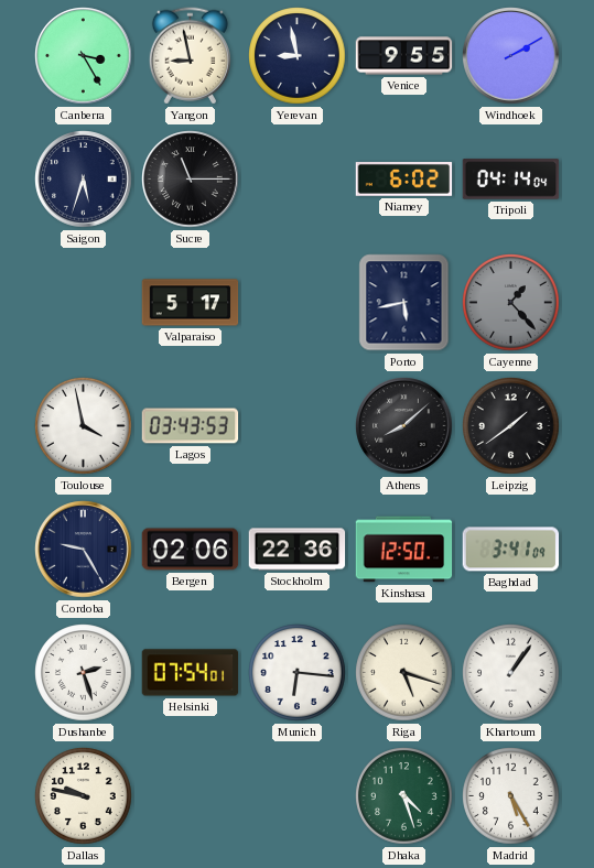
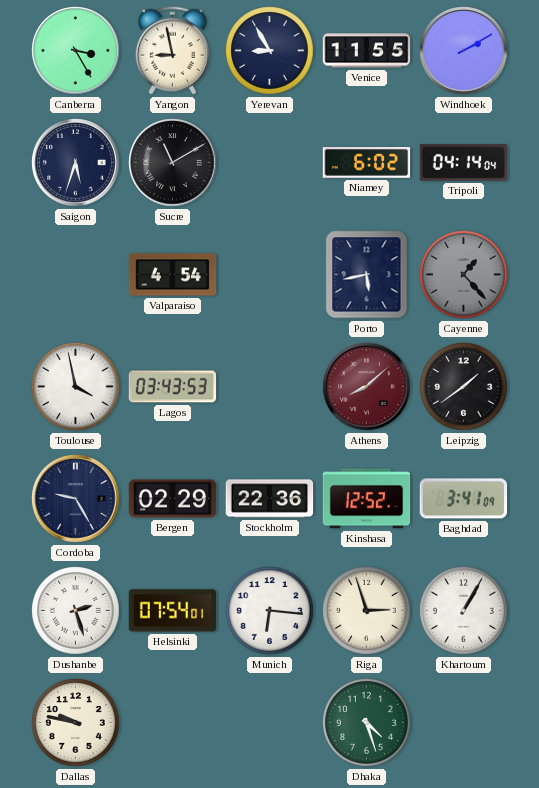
Yerevan: 8:58 -> 8:55
Venice: 9:55 -> 11:55
Sucre: 11:15 -> 11:10
Valparaiso: 5:17 -> 4:54
Athens dial: black -> burgundy
Bergen: 02:06 -> 02:29
Kinshasa: 12:50 -> 12:52
Riga: 5:18 -> 2:57
Khartoum: 1:06 -> 1:05
Madrid: 5:25 -> none
